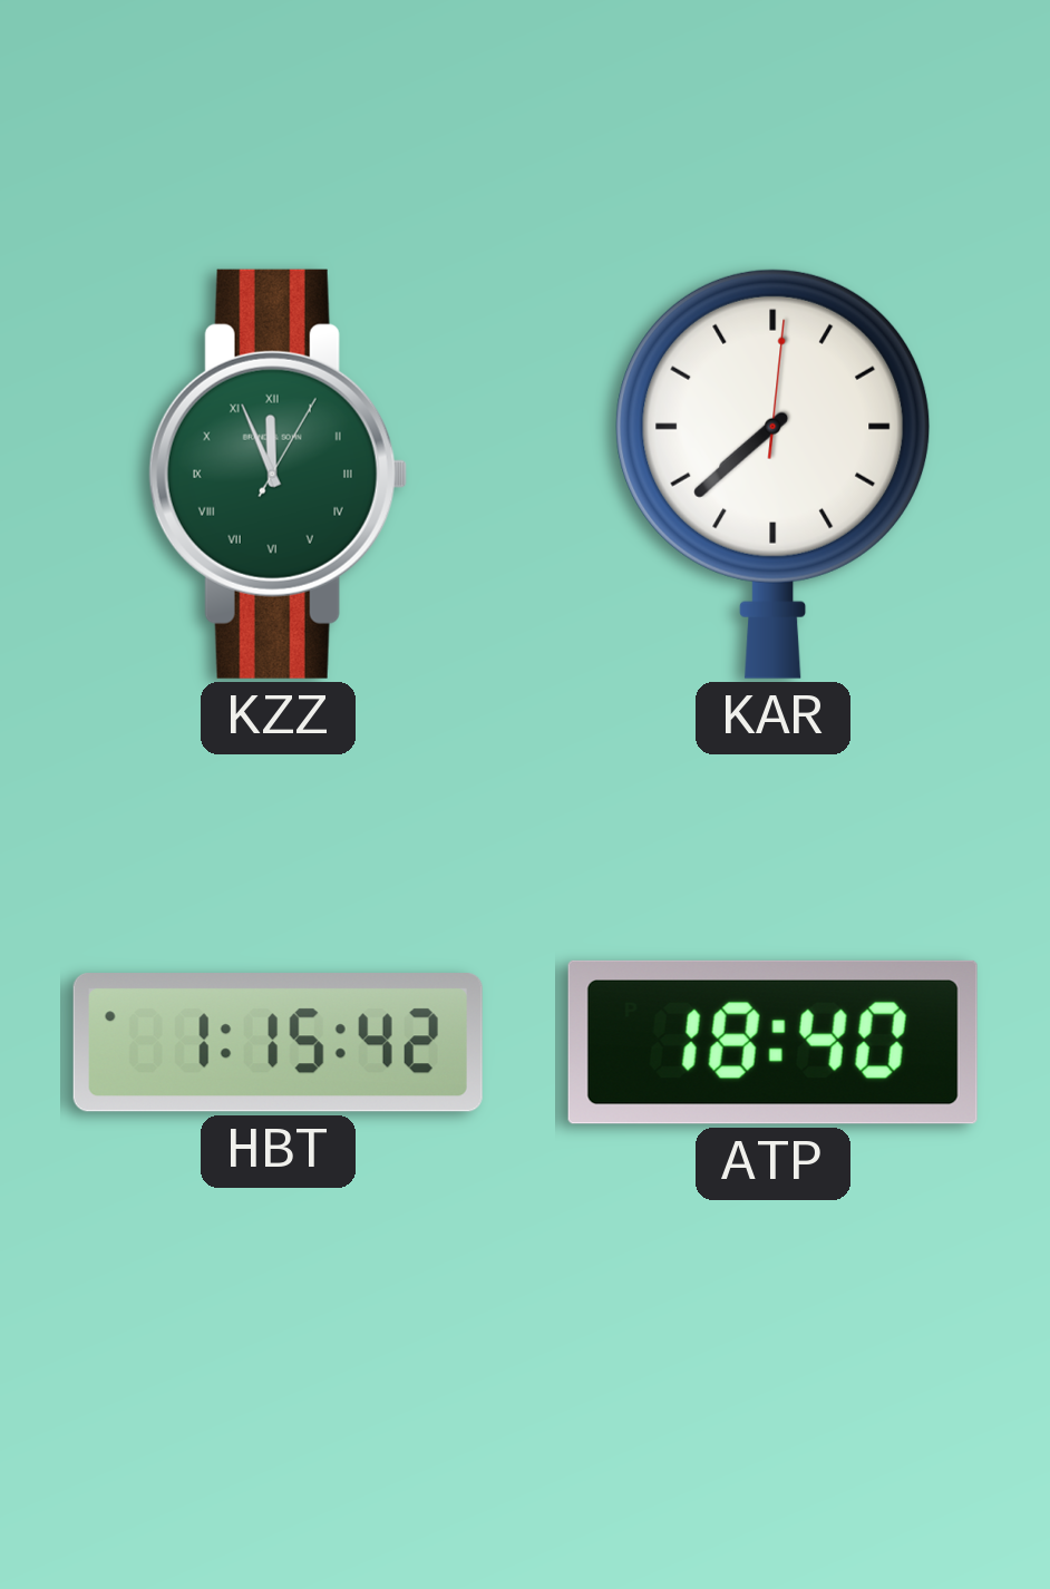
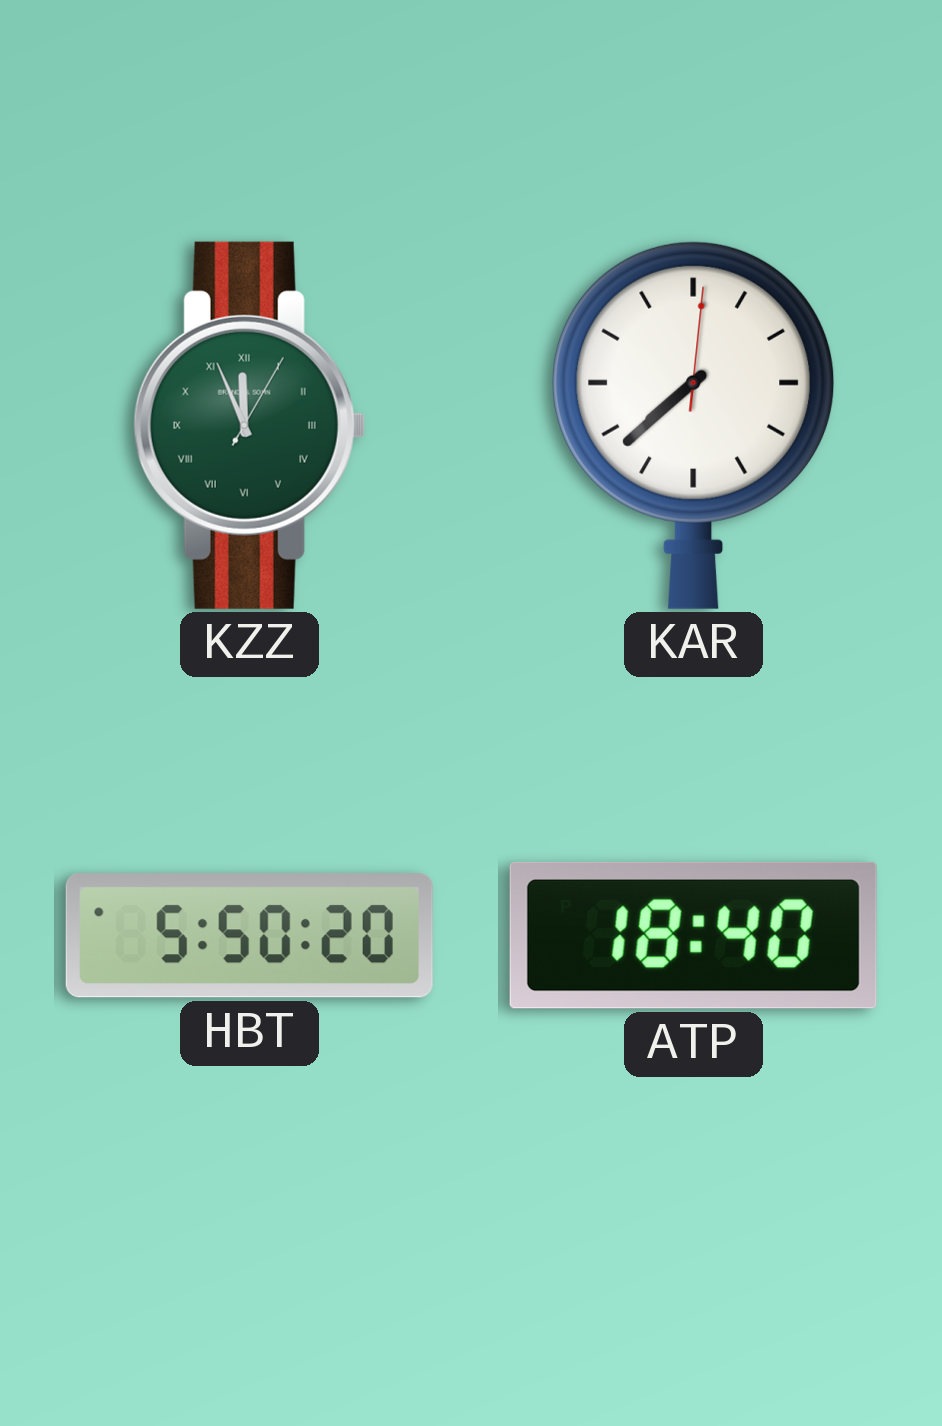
HBT: 1:15 -> 5:50
